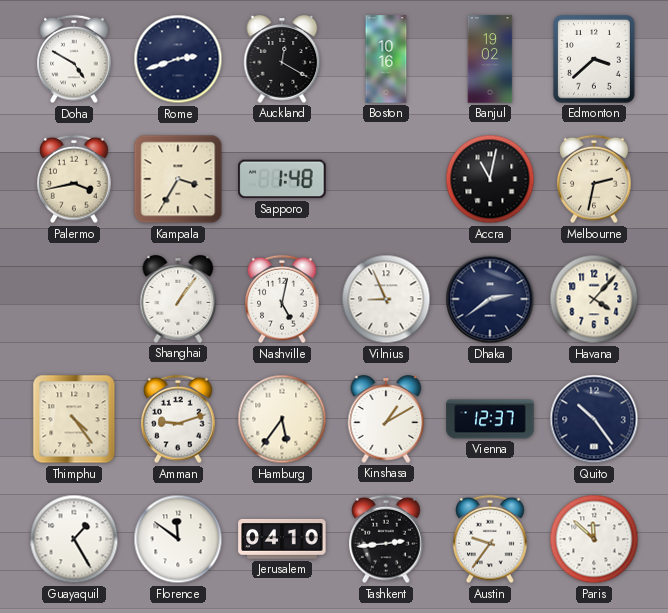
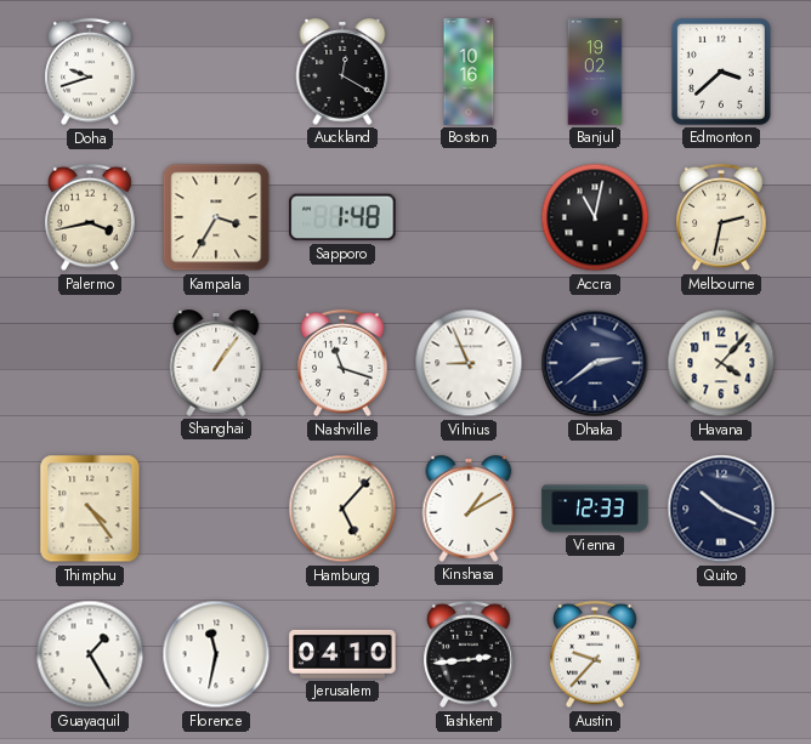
Doha: 4:50 -> 9:42
Rome: 2:42 -> none
Nashville: 5:02 -> 11:18
Amman: 9:12 -> none
Hamburg: 5:36 -> 5:07
Vienna: 12:37 -> 12:33
Quito: 10:24 -> 10:19
Florence: 11:51 -> 11:32
Austin: 9:36 -> 9:37
Paris: 11:52 -> none
